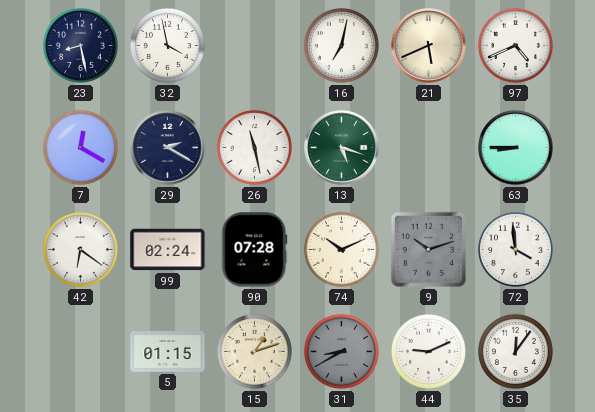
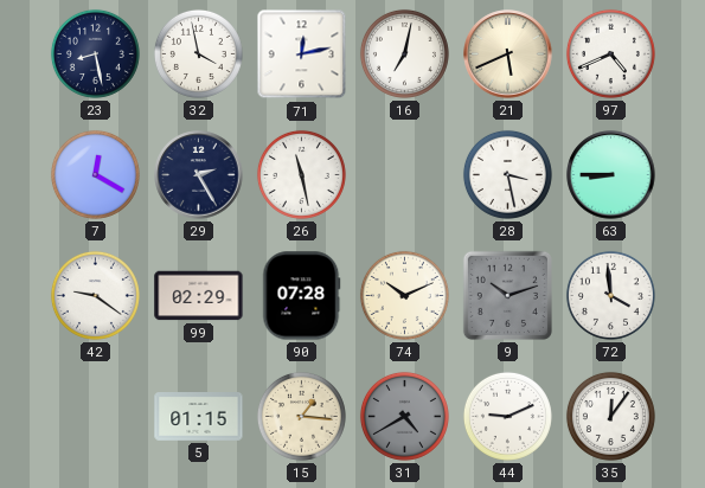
71: none -> 12:13
29: 2:20 -> 2:25
13: 5:18 -> none
28: none -> 3:28
42: 6:21 -> 9:21
99: 02:24 -> 02:29
15: 1:12 -> 1:16
31: 8:40 -> 4:40
